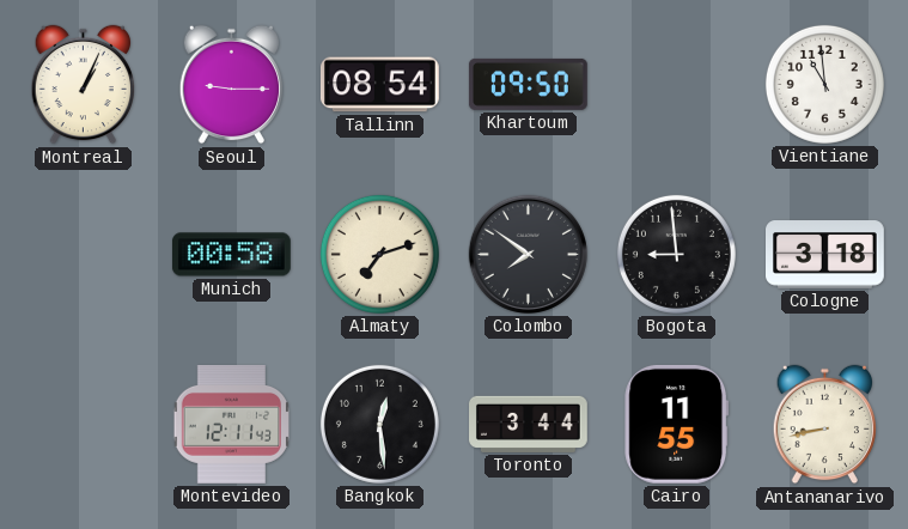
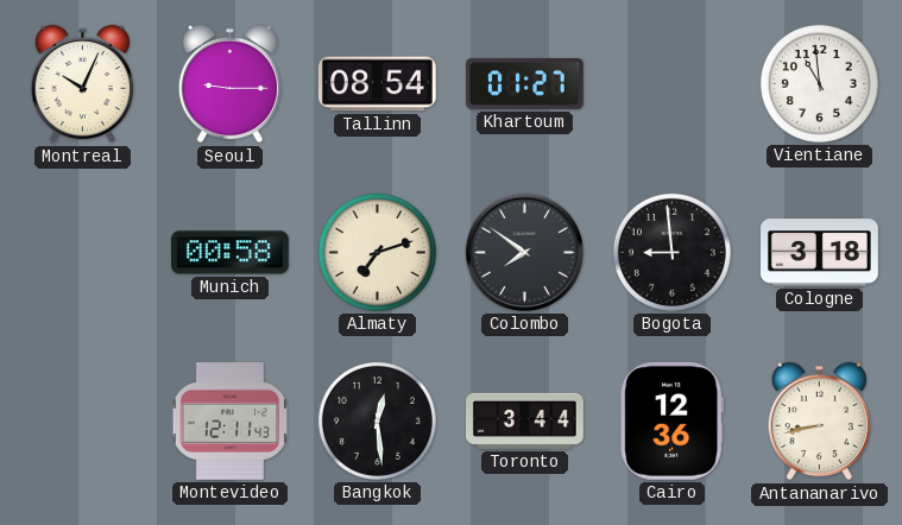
Montreal: 1:04 -> 10:04
Khartoum: 09:50 -> 01:27
Cairo: 11:55 -> 12:36
